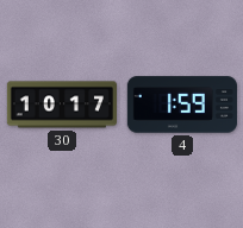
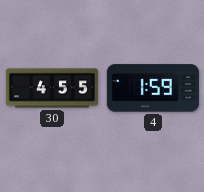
30: 10:17 -> 4:55
